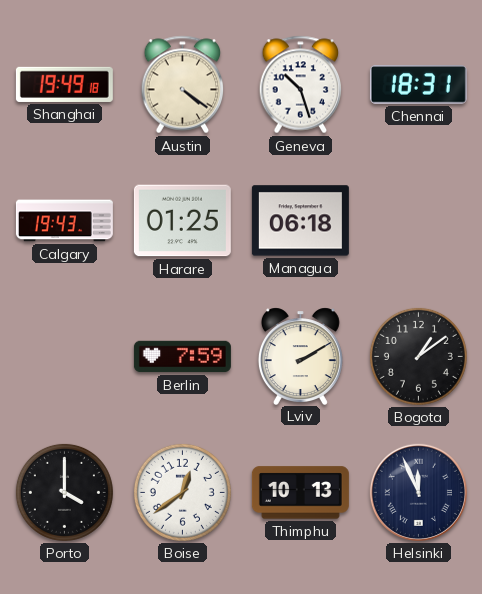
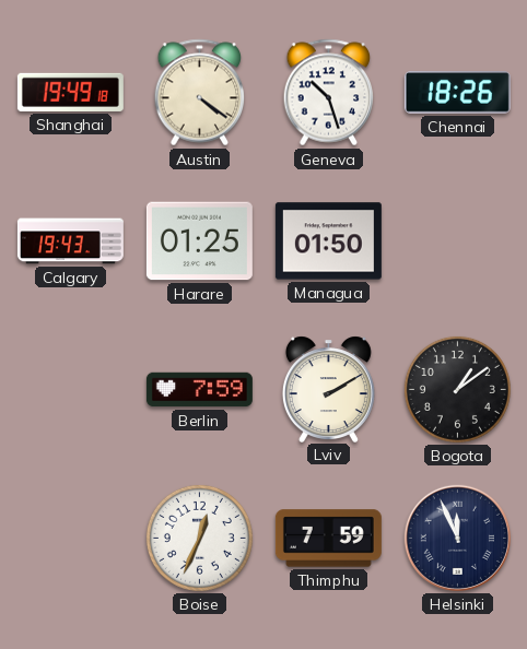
Chennai: 18:31 -> 18:26
Managua: 06:18 -> 01:50
Porto: 4:00 -> none
Boise: 12:39 -> 12:34
Thimphu: 10:13 -> 7:59
